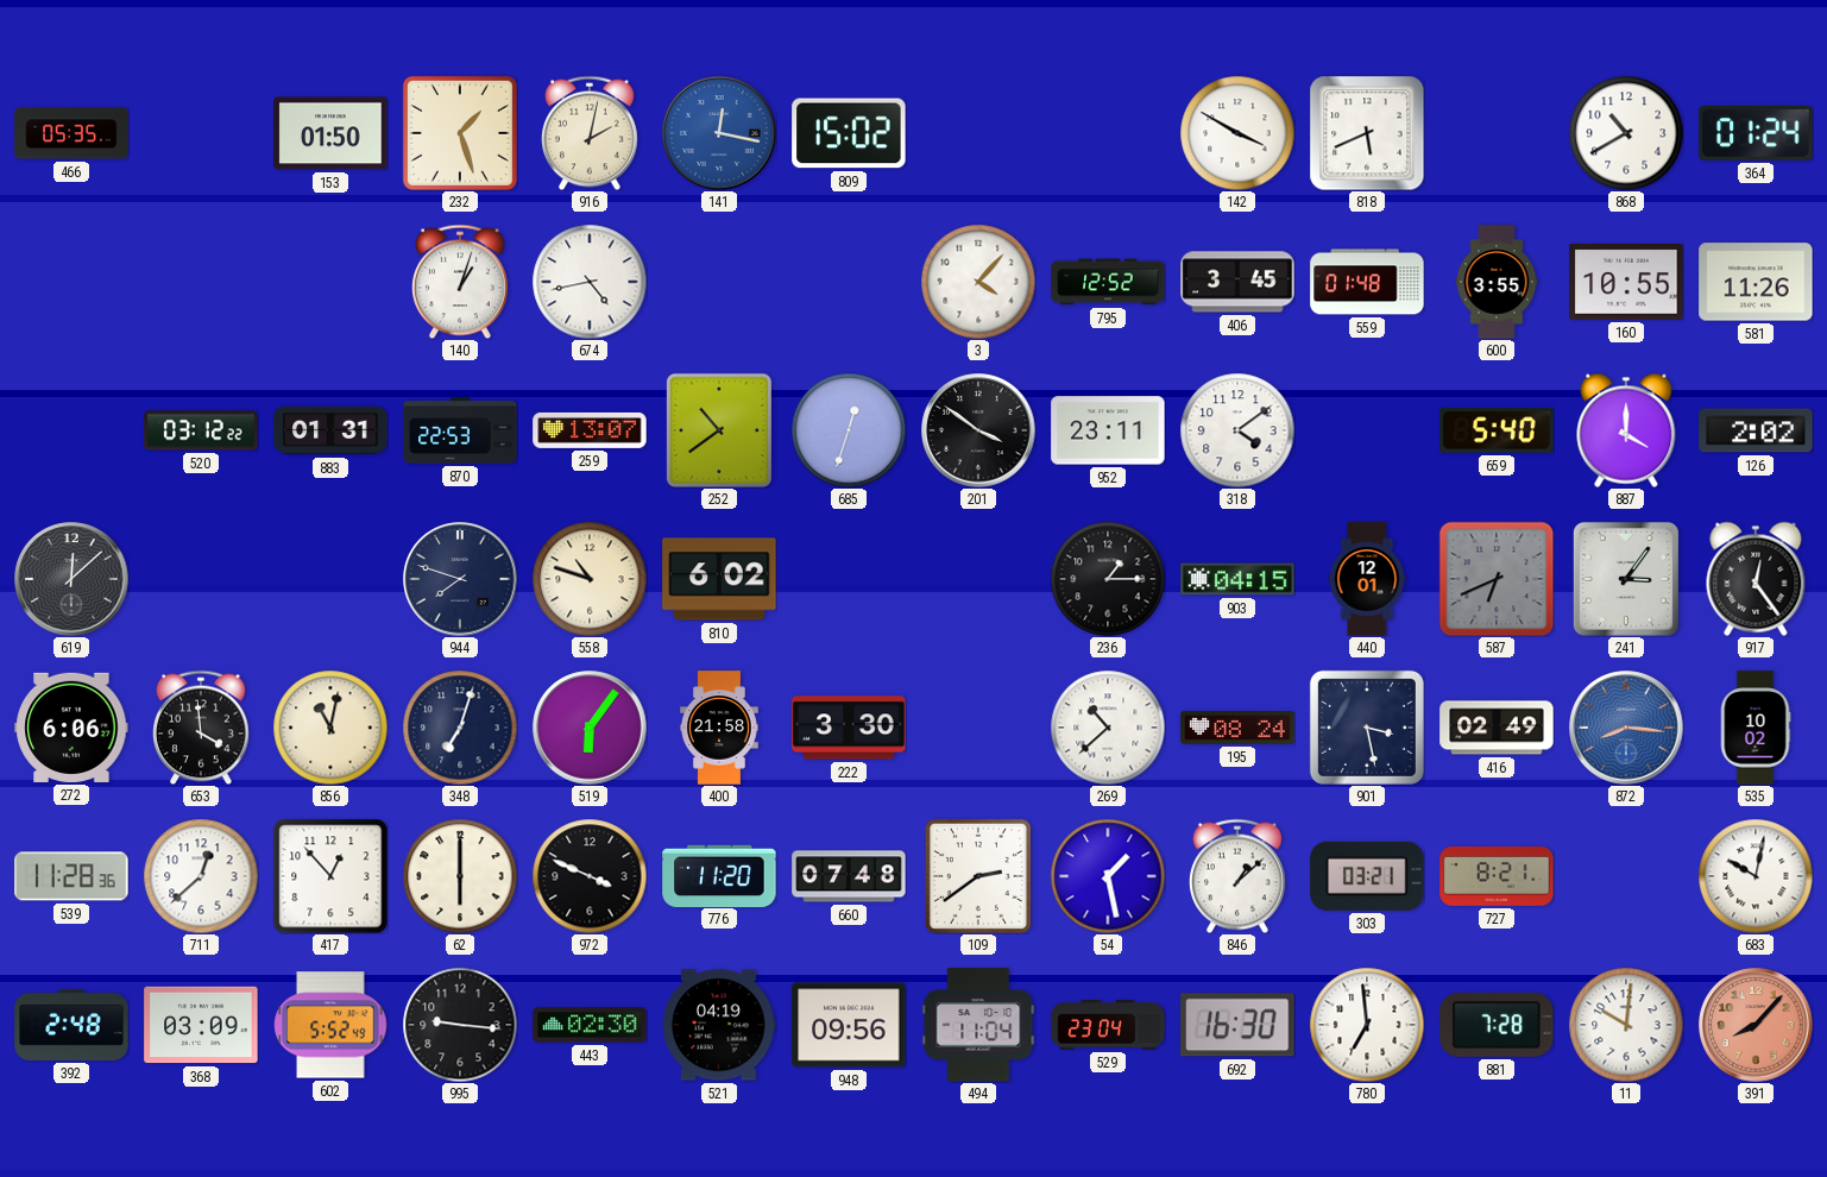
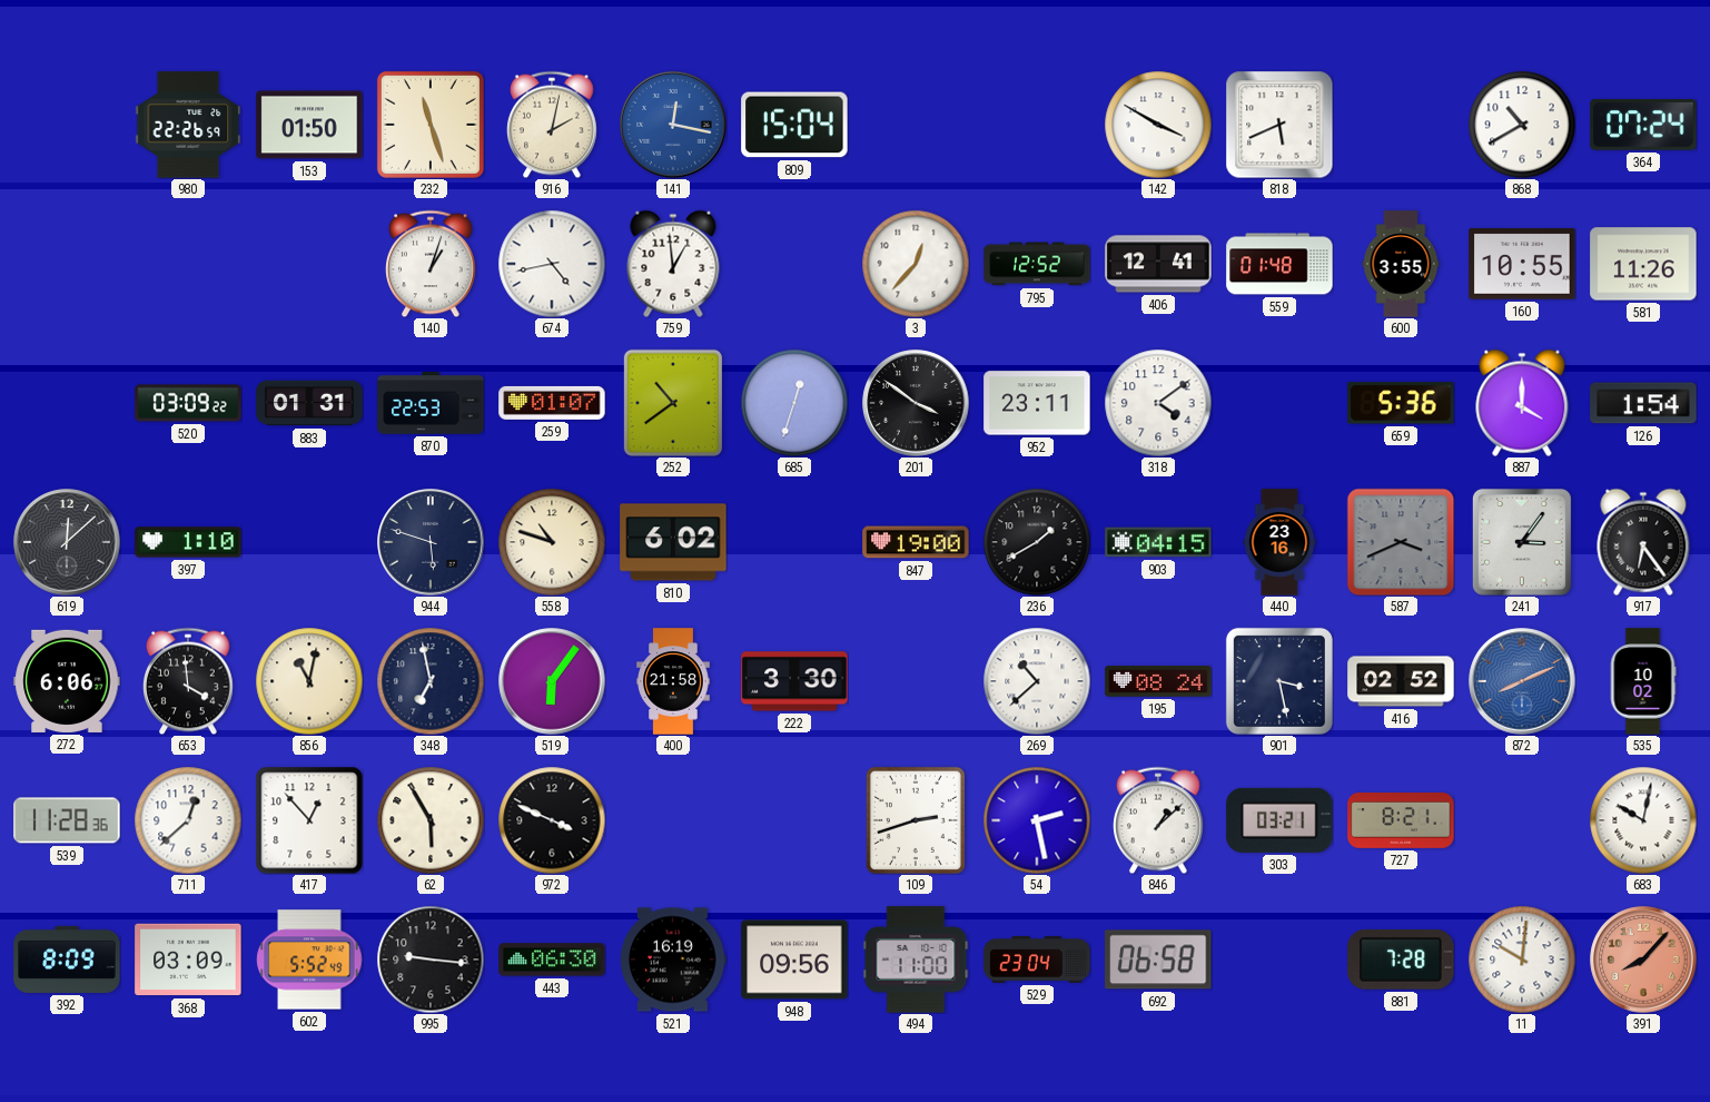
466: 05:35 -> none
980: none -> 22:26
232: 1:27 -> 11:27
809: 15:02 -> 15:04
364: 01:24 -> 07:24
759: none -> 12:59
3: 4:07 -> 12:37
406: 3:45 -> 12:41
520: 03:12 -> 03:09
259: 13:07 -> 01:07
659: 5:40 -> 5:36
126: 2:02 -> 1:54
397: none -> 1:10
944: 7:48 -> 5:48
847: none -> 19:00
236: 1:15 -> 1:40
440: 12:01 -> 23:16
587: 6:41 -> 3:41
917: 12:24 -> 6:24
348: 7:03 -> 6:58
416: 02:49 -> 02:52
872: 8:16 -> 8:11
62: 6:00 -> 5:55
776: 11:20 -> none
660: 07:48 -> none
109: 2:39 -> 2:42
54: 1:28 -> 2:28
392: 2:48 -> 8:09
443: 02:30 -> 06:30
521: 04:19 -> 16:19
494: 11:04 -> 11:00
692: 16:30 -> 06:58
780: 6:59 -> none
